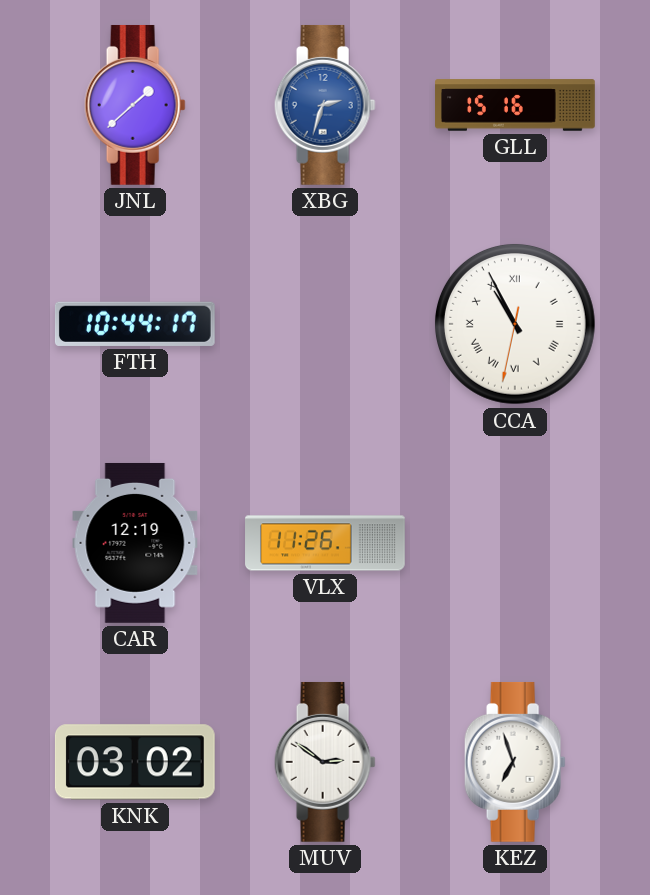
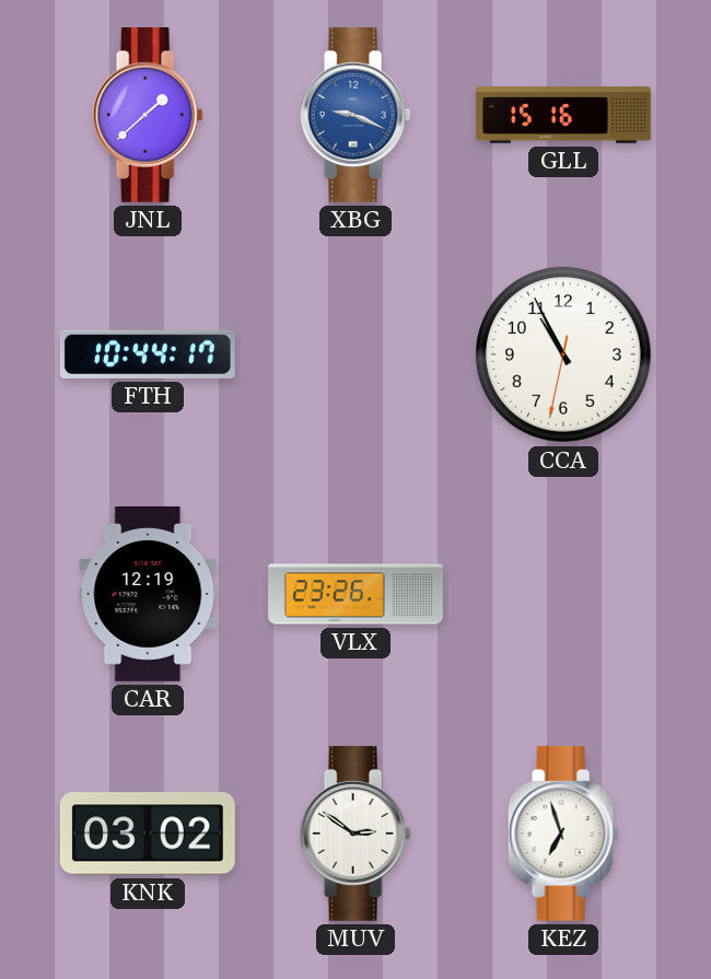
XBG: 2:33 -> 9:19
CCA numerals: Roman -> Arabic
VLX: 11:26 -> 23:26
